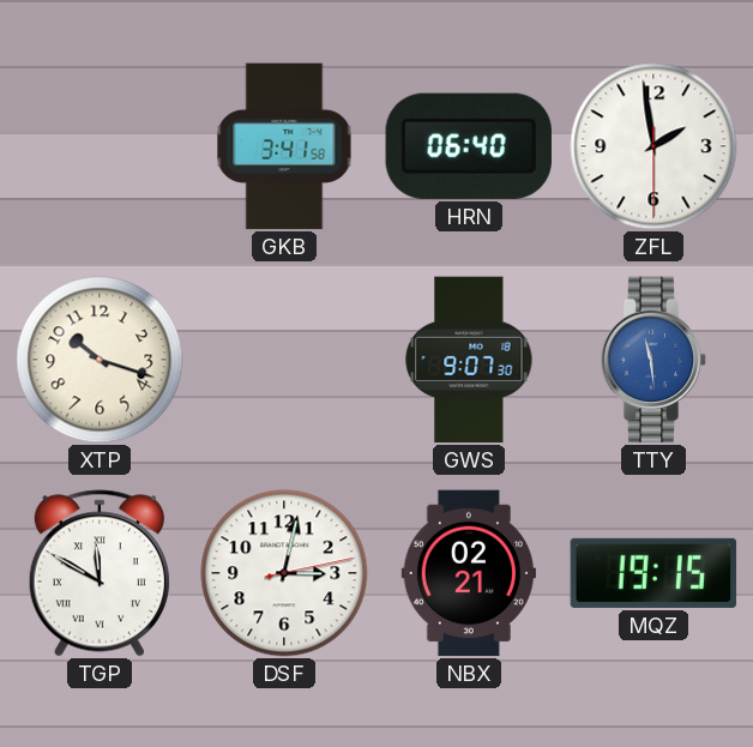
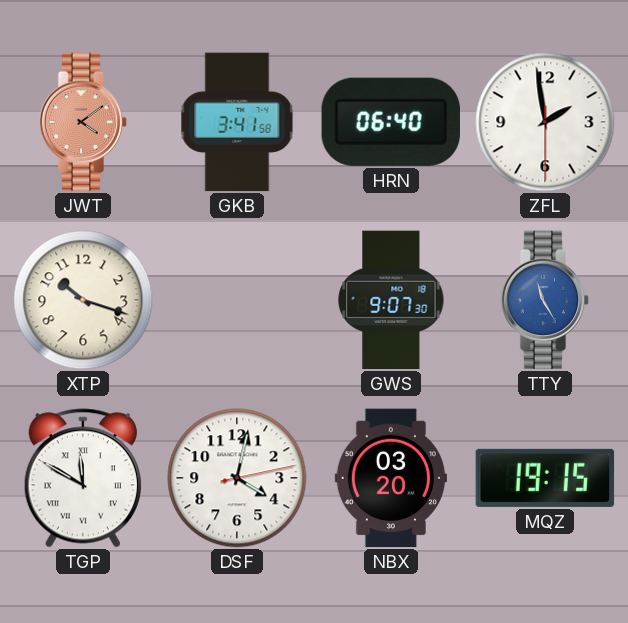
JWT: none -> 4:09
TTY: 11:29 -> 11:25
DSF: 3:02 -> 4:02
NBX: 02:21 -> 03:20
